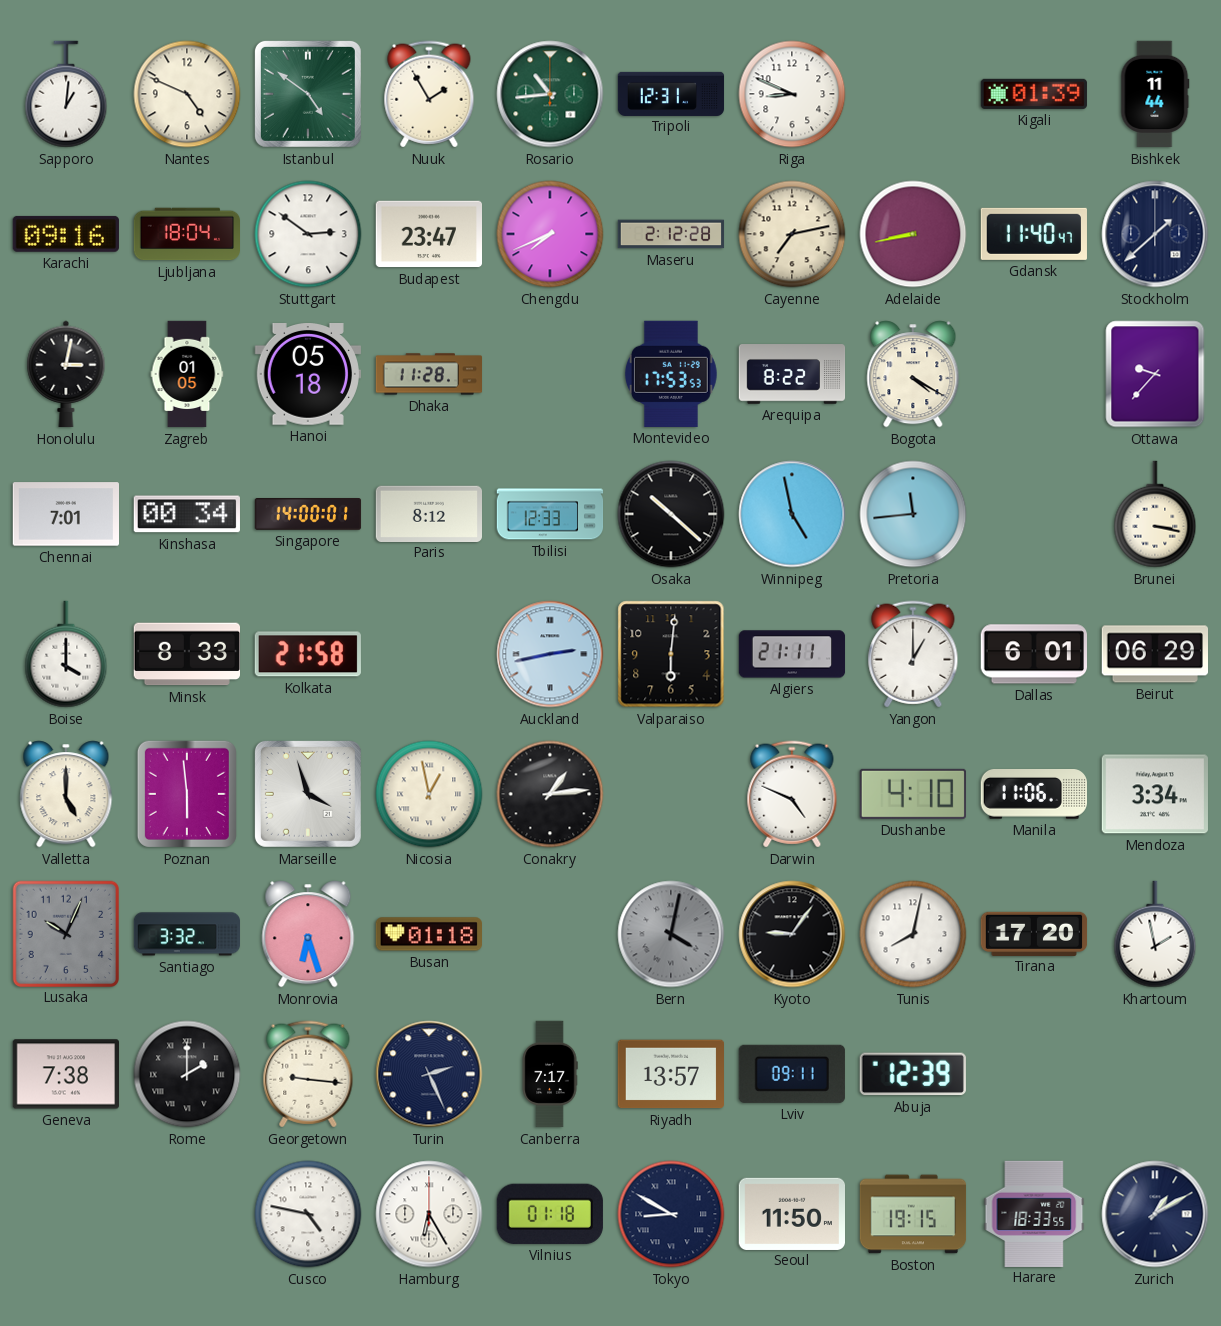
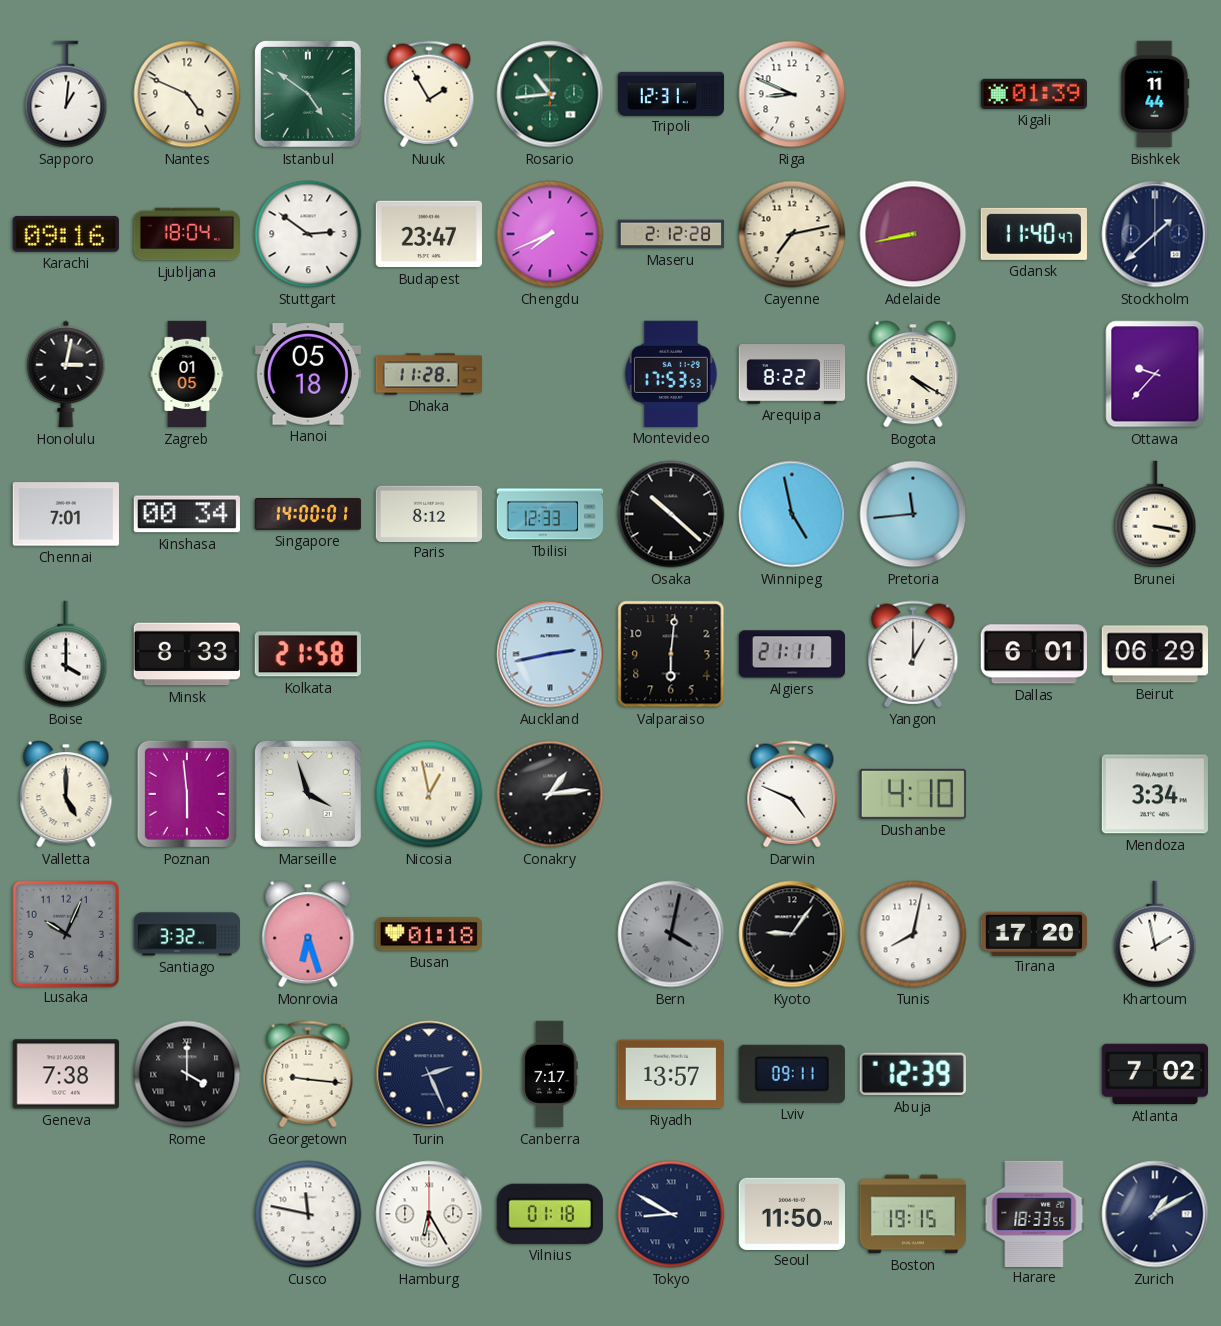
Manila: 11:06 -> none
Rome: 2:00 -> 4:00
Atlanta: none -> 7:02
Cusco: 4:47 -> 11:47
